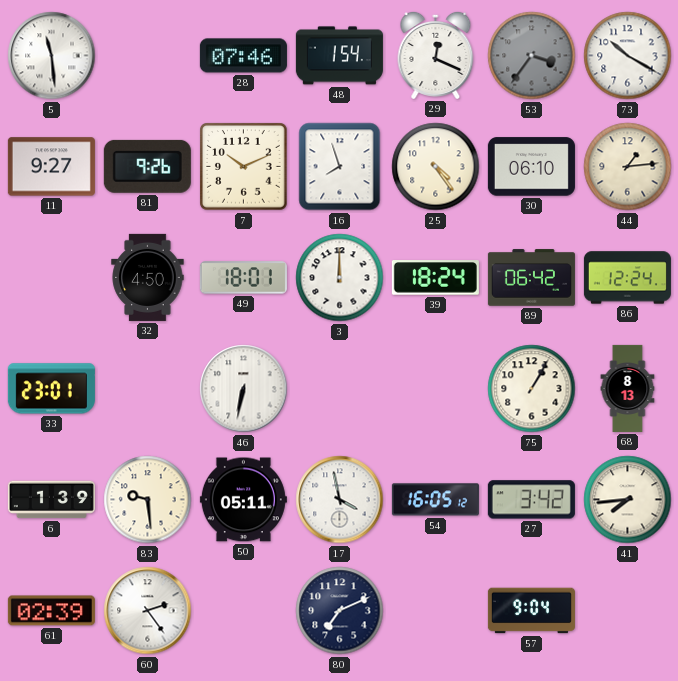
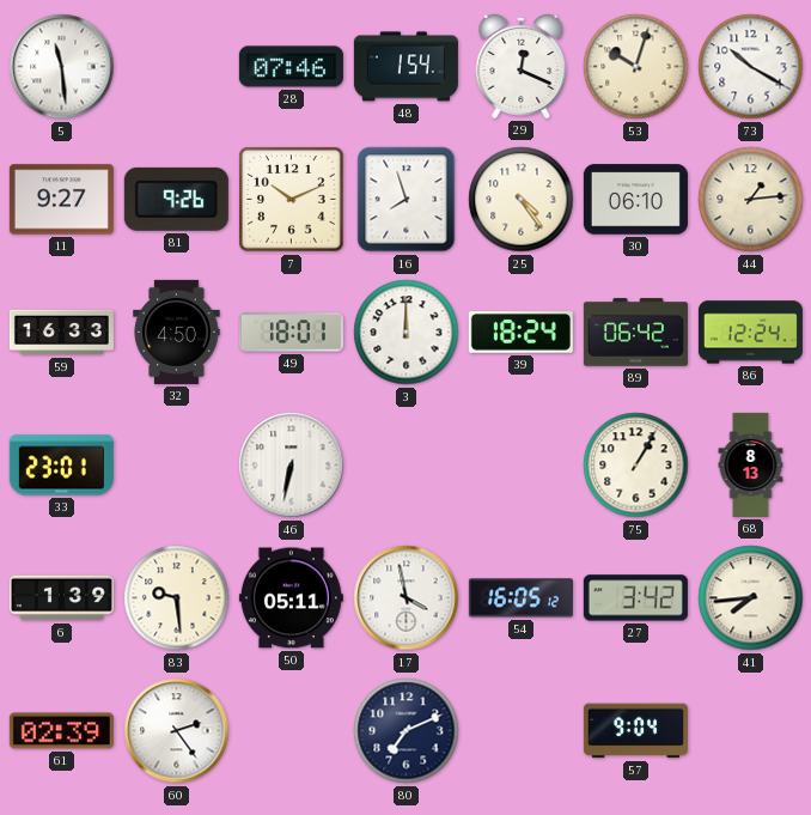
53: 3:36 -> 10:03
53 dial: grey -> cream
59: none -> 16:33
